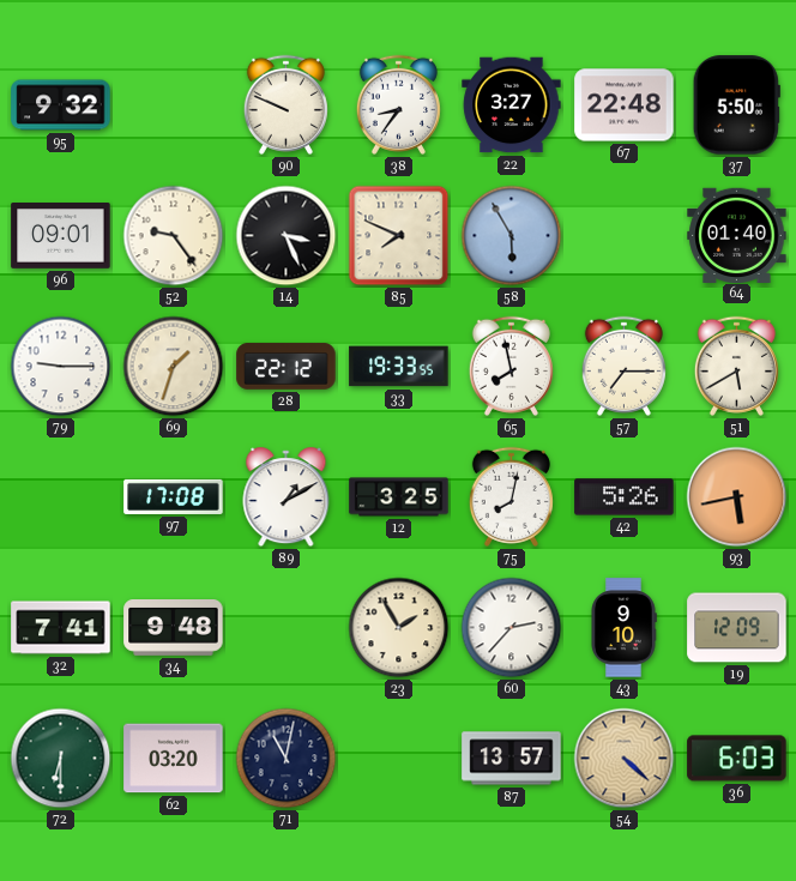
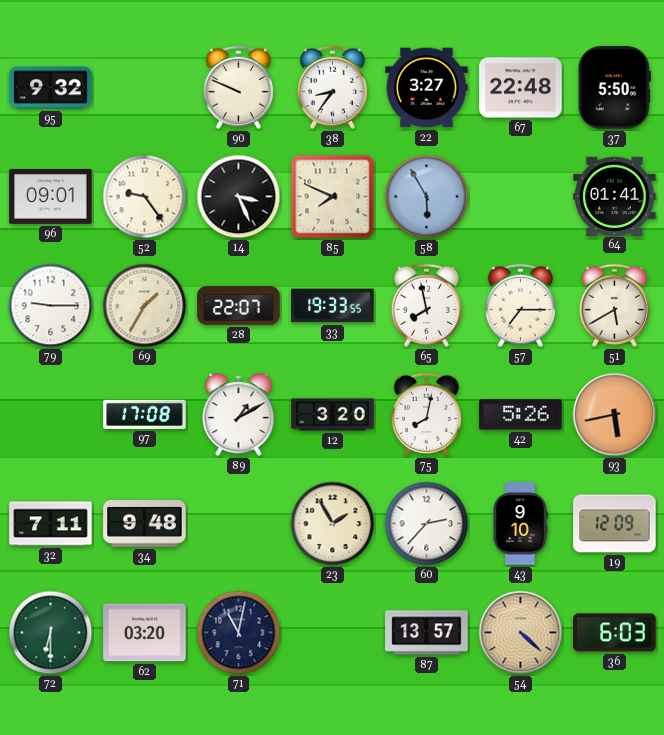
64: 01:40 -> 01:41
69: 1:33 -> 1:35
28: 22:12 -> 22:07
12: 3:25 -> 3:20
32: 7:41 -> 7:11
